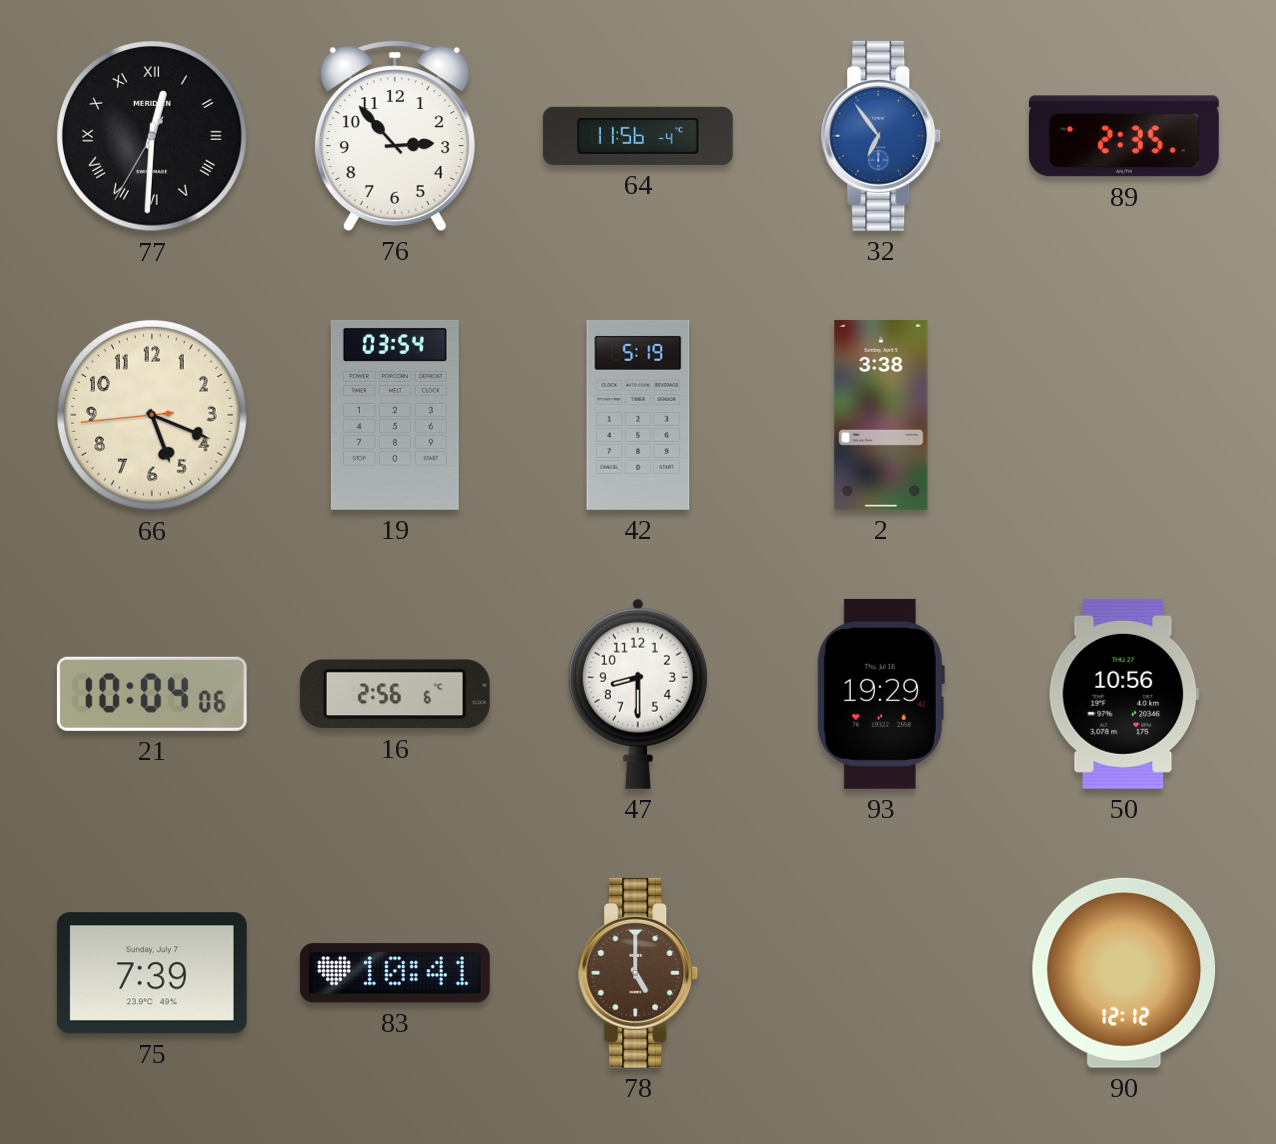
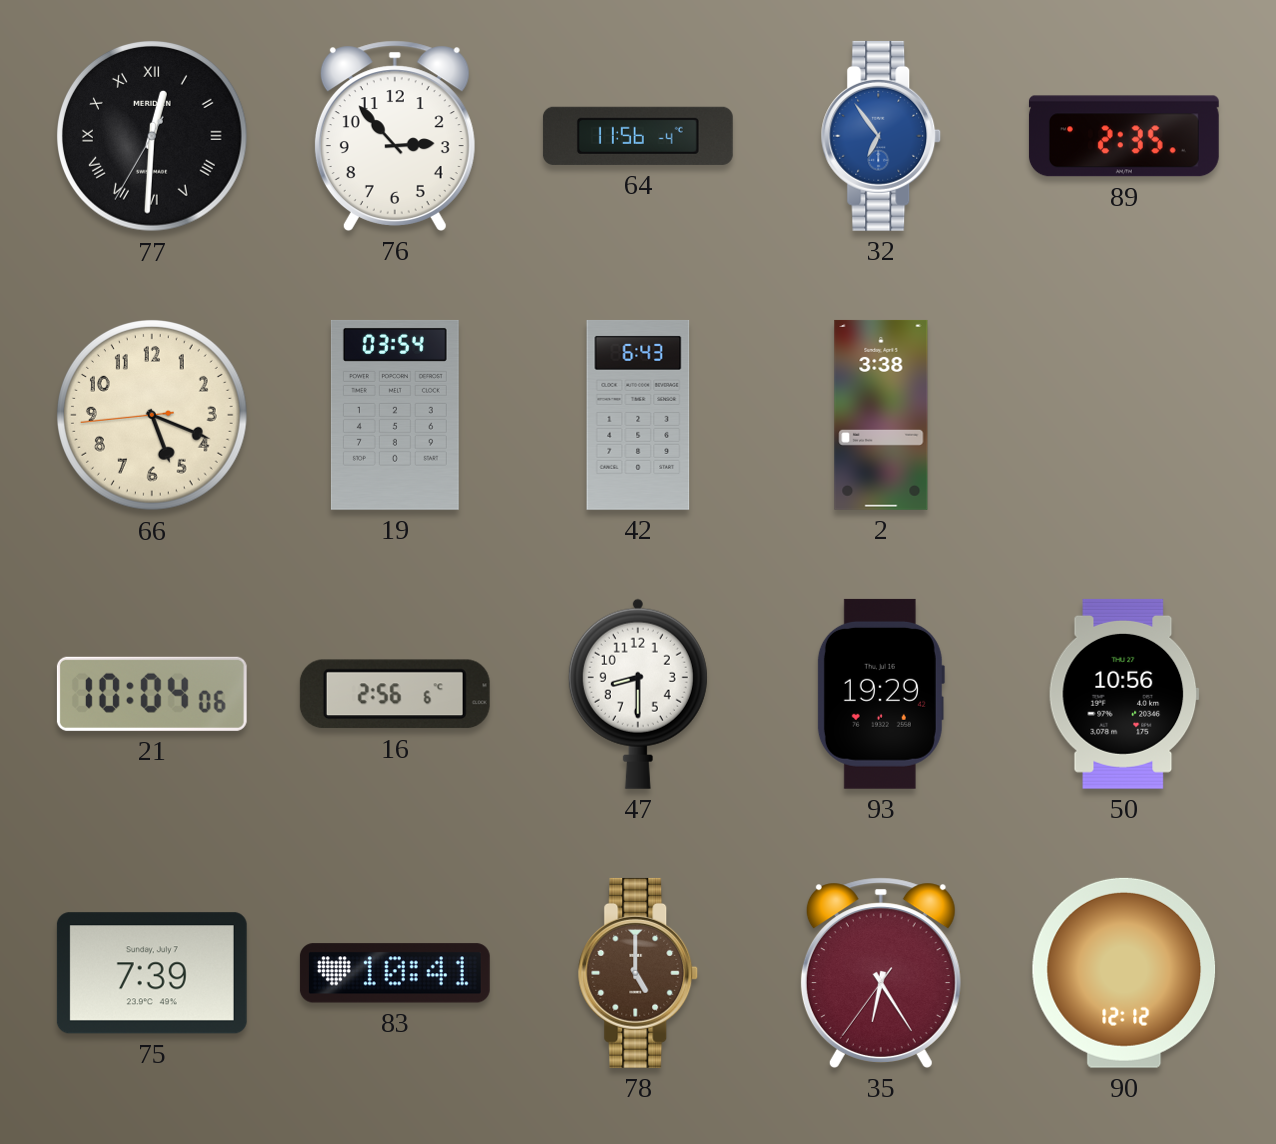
42: 5:19 -> 6:43
35: none -> 6:24
